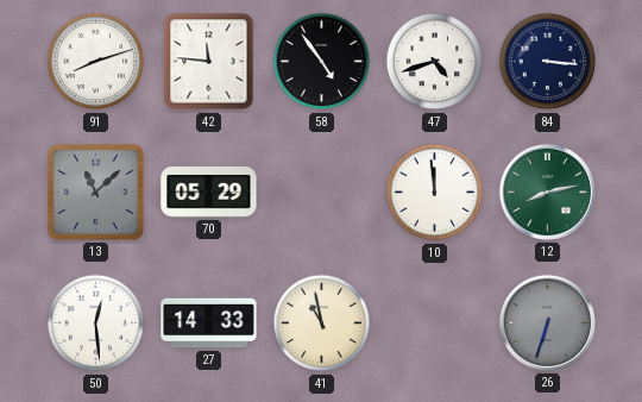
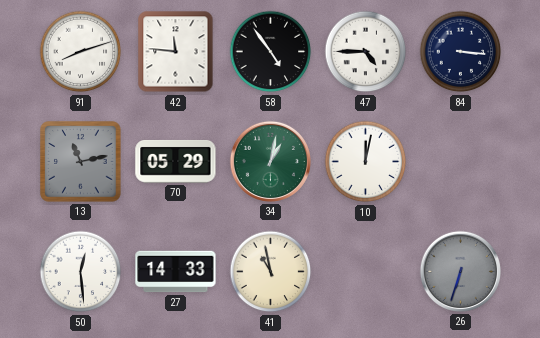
47: 4:42 -> 4:45
13: 11:08 -> 11:13
34: none -> 1:02
10: 11:59 -> 12:02
12: 8:13 -> none
